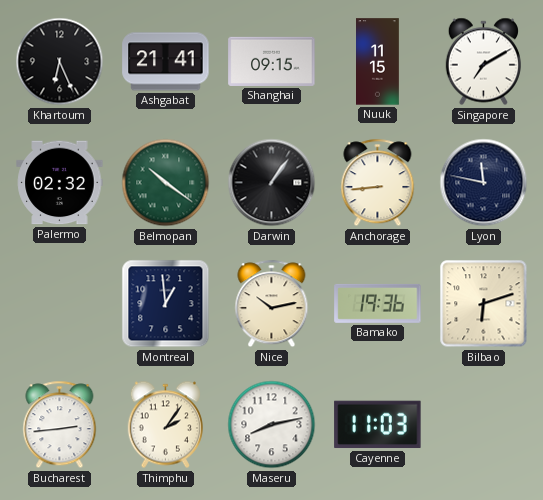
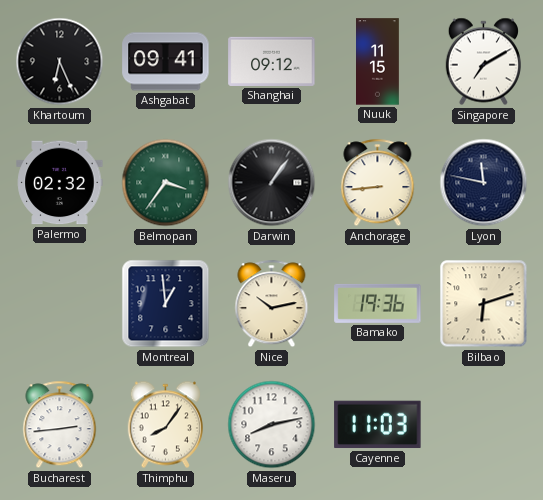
Ashgabat: 21:41 -> 09:41
Shanghai: 09:15 -> 09:12
Belmopan: 10:21 -> 3:36
Thimphu: 2:06 -> 8:06
